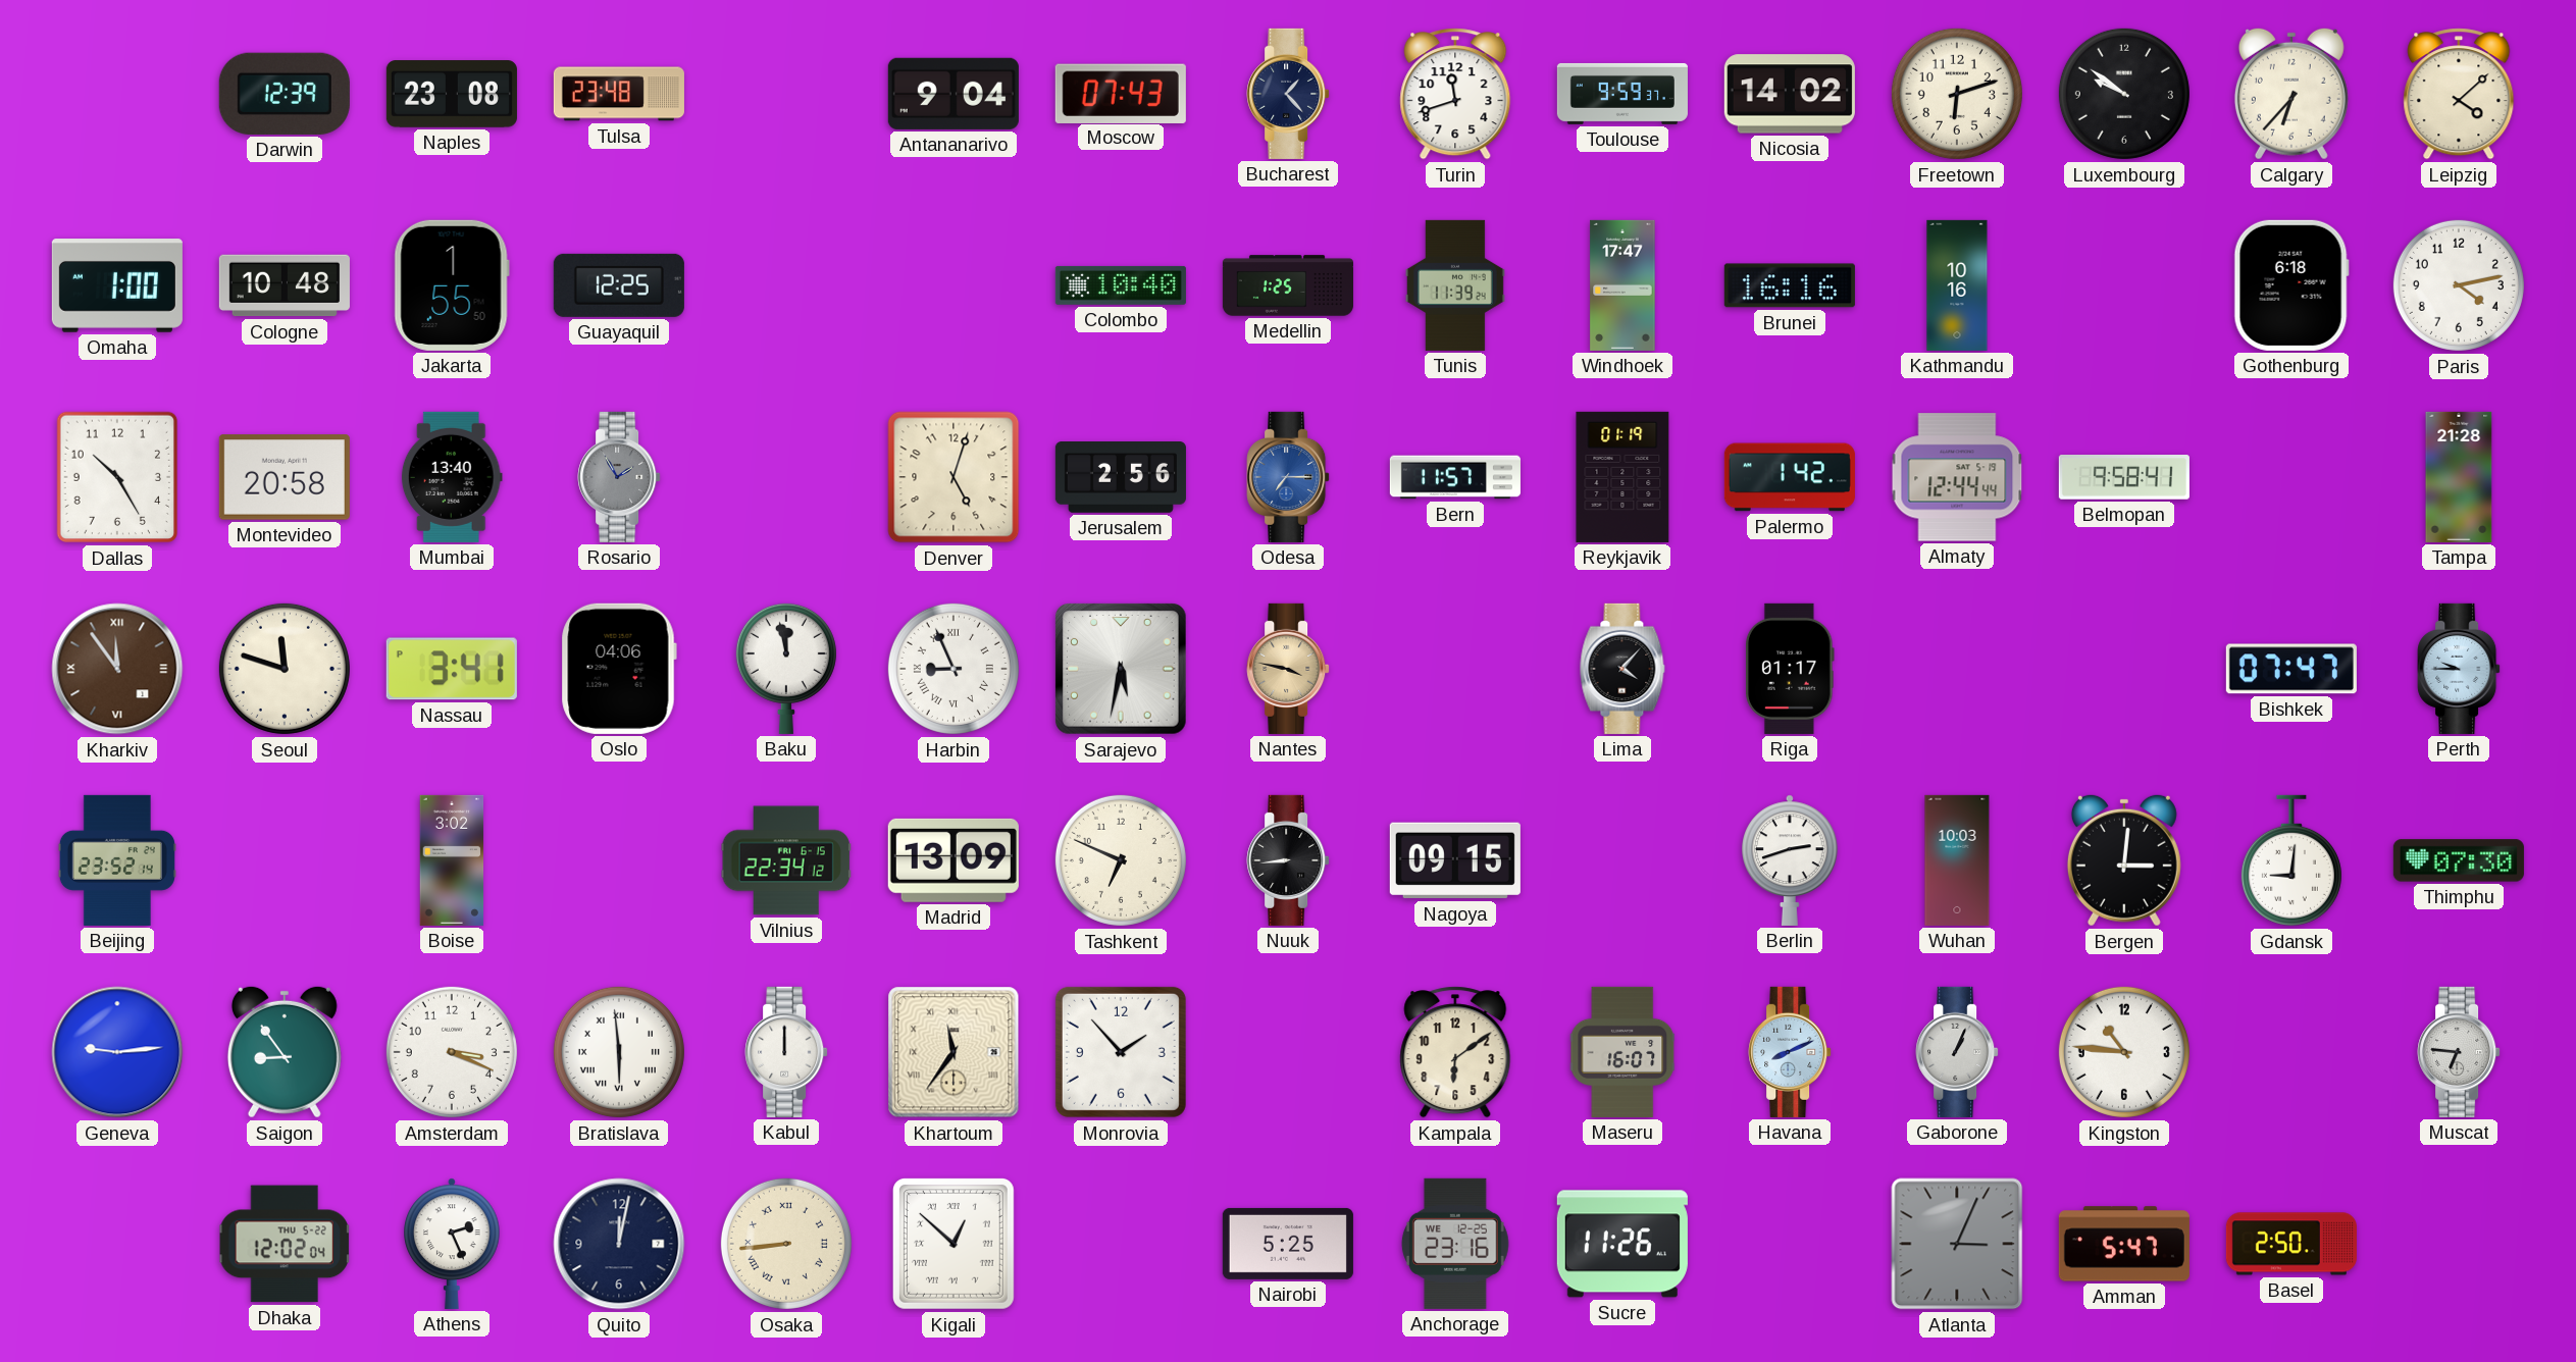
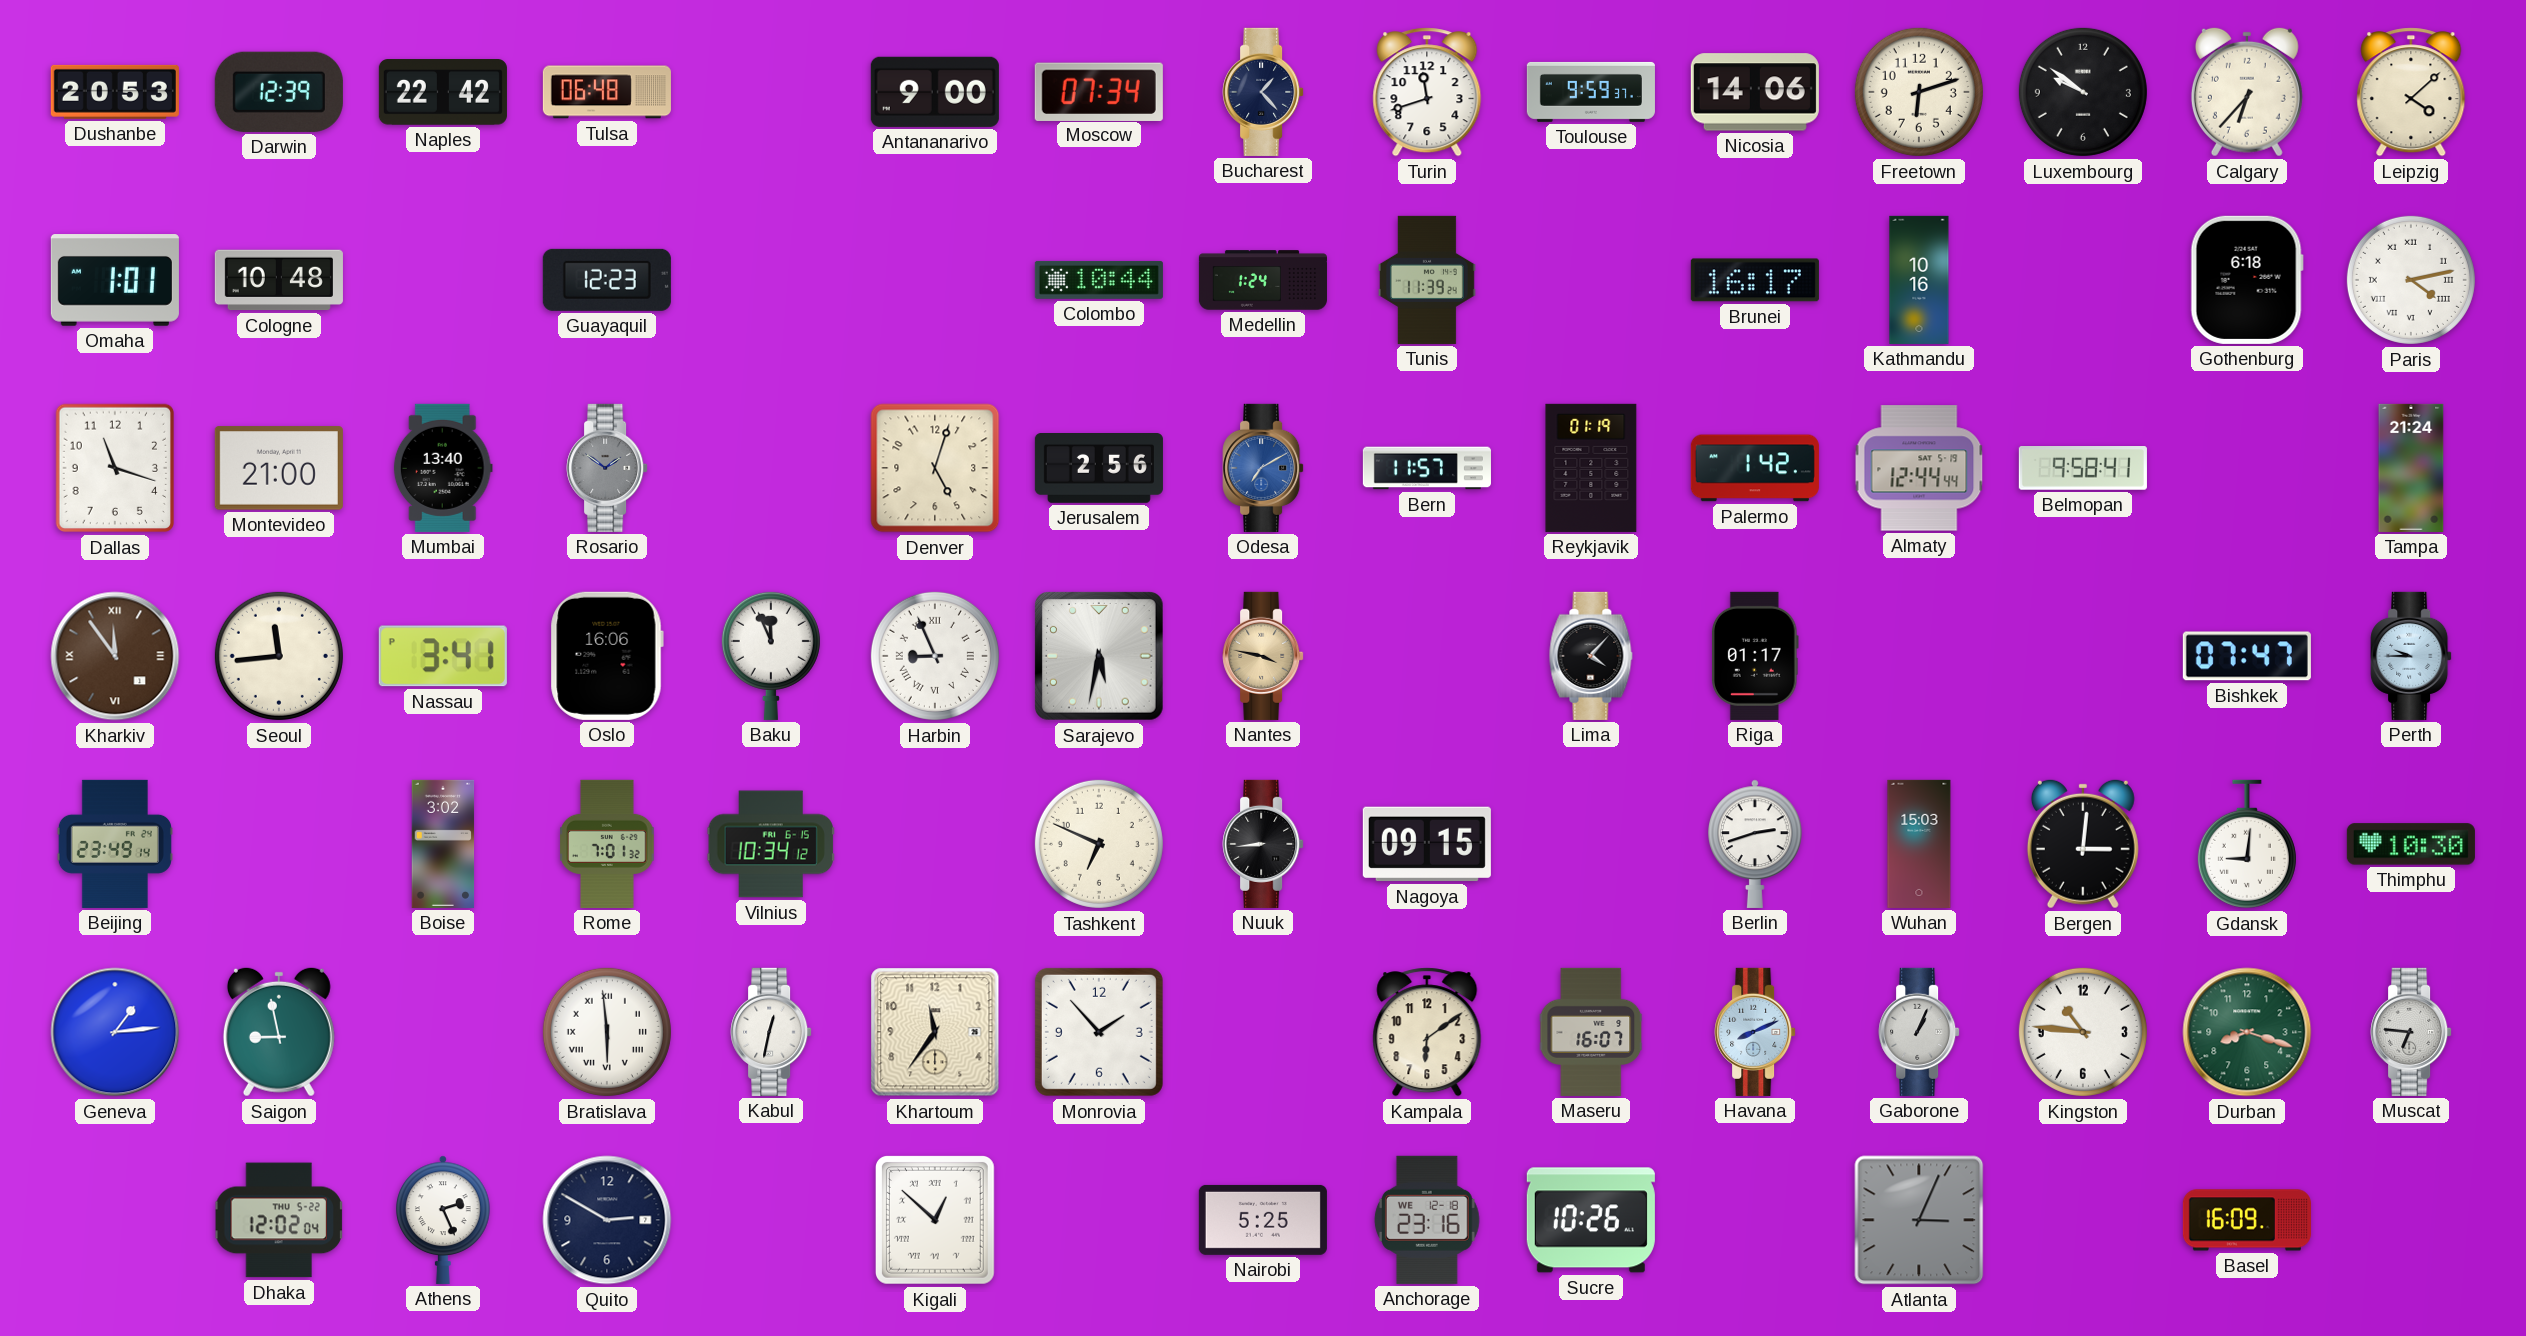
Dushanbe: none -> 20:53
Naples: 23:08 -> 22:42
Tulsa: 23:48 -> 06:48
Antananarivo: 9:04 -> 9:00
Moscow: 07:43 -> 07:34
Nicosia: 14:02 -> 14:06
Omaha: 1:00 -> 1:01
Jakarta: 1:55 -> none
Guayaquil: 12:25 -> 12:23
Colombo: 10:40 -> 10:44
Medellin: 1:25 -> 1:24
Windhoek: 17:47 -> none
Brunei: 16:16 -> 16:17
Paris numerals: Arabic -> Roman
Dallas: 10:25 -> 11:18
Montevideo: 20:58 -> 21:00
Rosario: 1:55 -> 1:51
Odesa: 7:15 -> 7:10
Tampa: 21:28 -> 21:24
Seoul: 11:48 -> 11:44
Oslo: 04:06 -> 16:06
Baku: 11:58 -> 11:56
Beijing: 23:52 -> 23:49
Rome: none -> 7:01
Vilnius: 22:34 -> 10:34
Madrid: 13:09 -> none
Wuhan: 10:03 -> 15:03
Thimphu: 07:30 -> 10:30
Geneva: 9:14 -> 1:14
Saigon: 8:54 -> 8:58
Amsterdam: 3:19 -> none
Kabul: 12:00 -> 12:32
Khartoum numerals: Roman -> Arabic
Durban: none -> 8:18
Quito: 12:02 -> 2:50
Osaka: 8:44 -> none
Anchorage date: WE 12-25 -> WE 12-18
Sucre: 11:26 -> 10:26
Amman: 5:47 -> none
Basel: 2:50 -> 16:09
